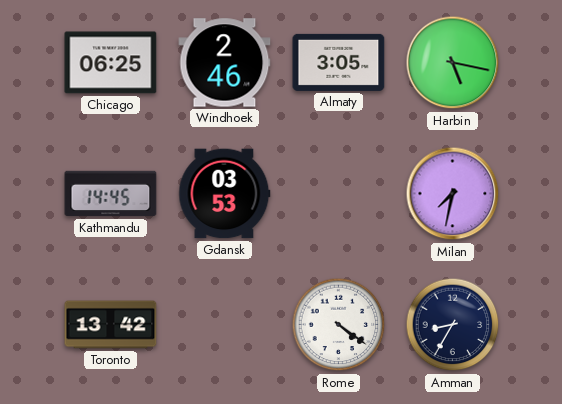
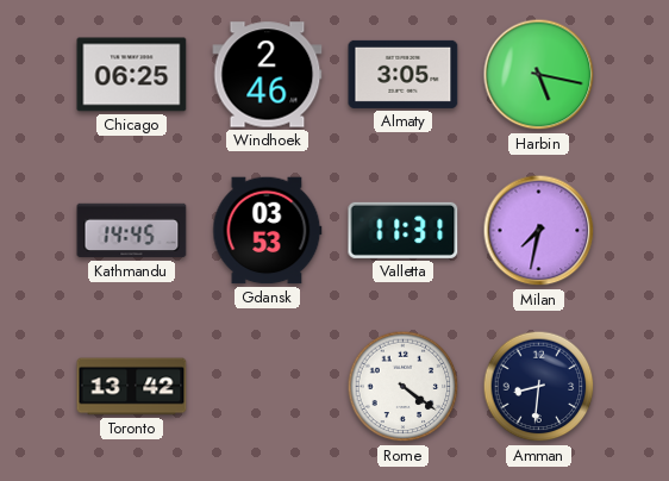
Valletta: none -> 11:31
Amman: 8:35 -> 8:31
